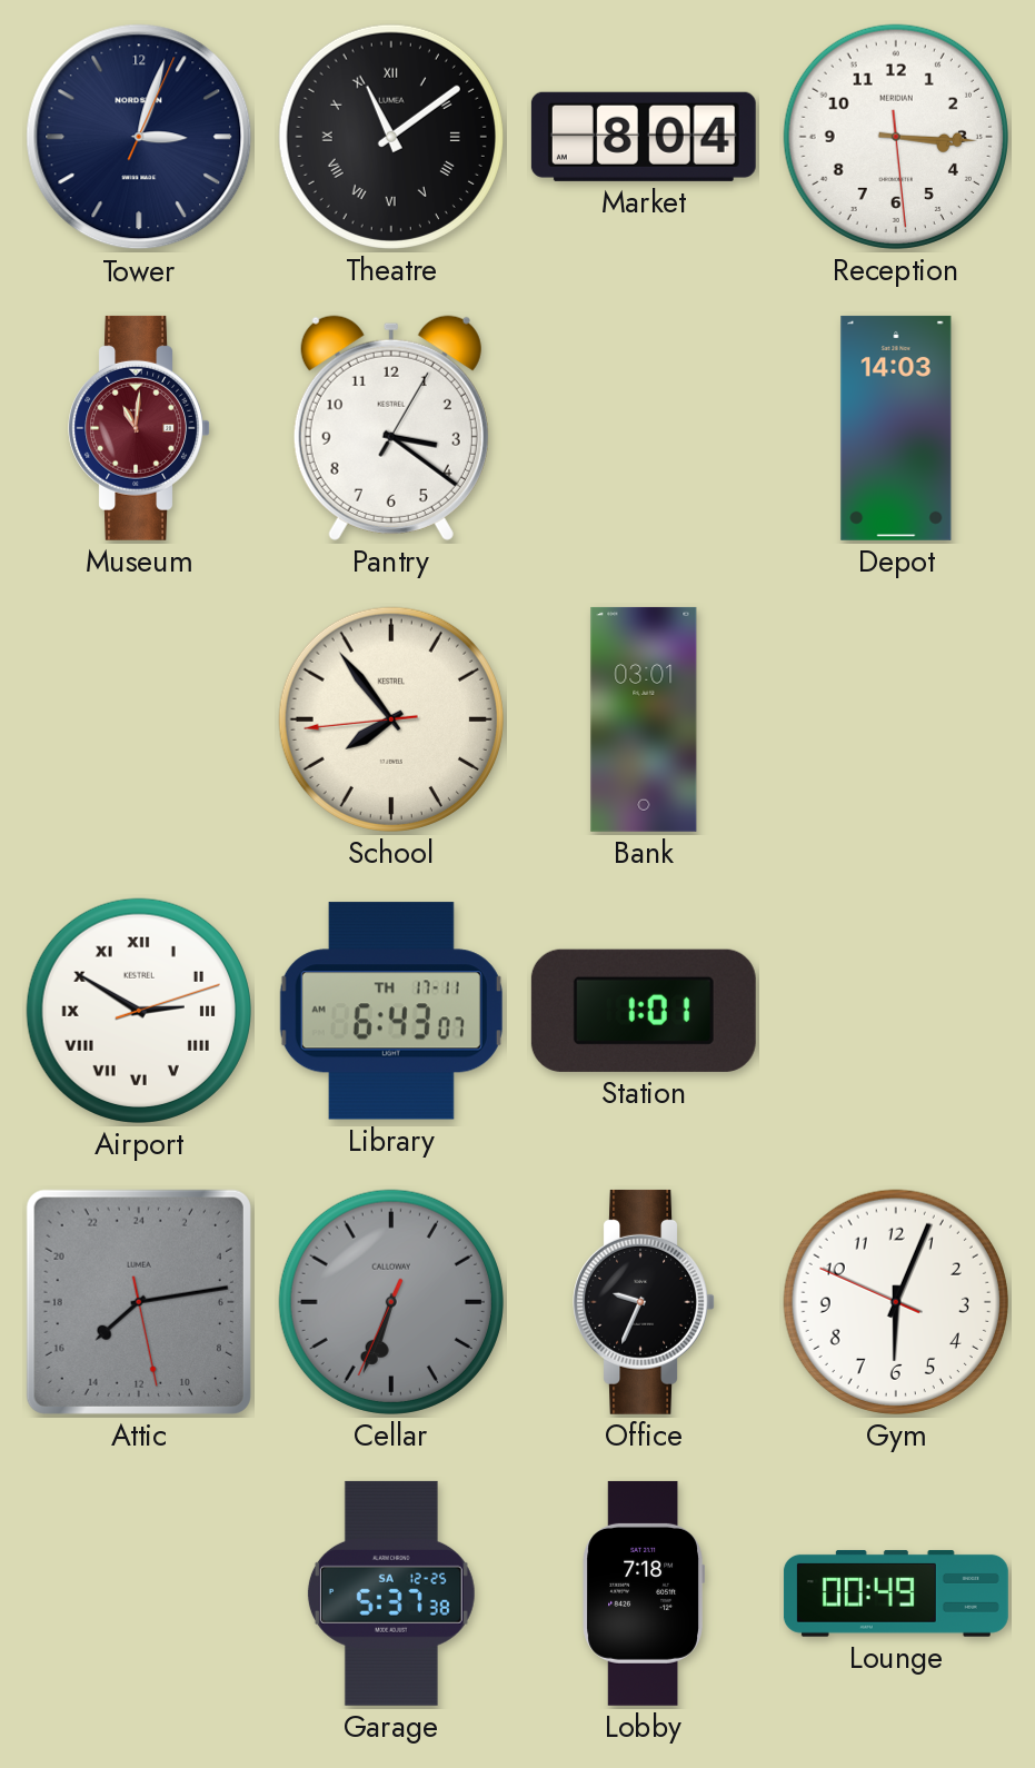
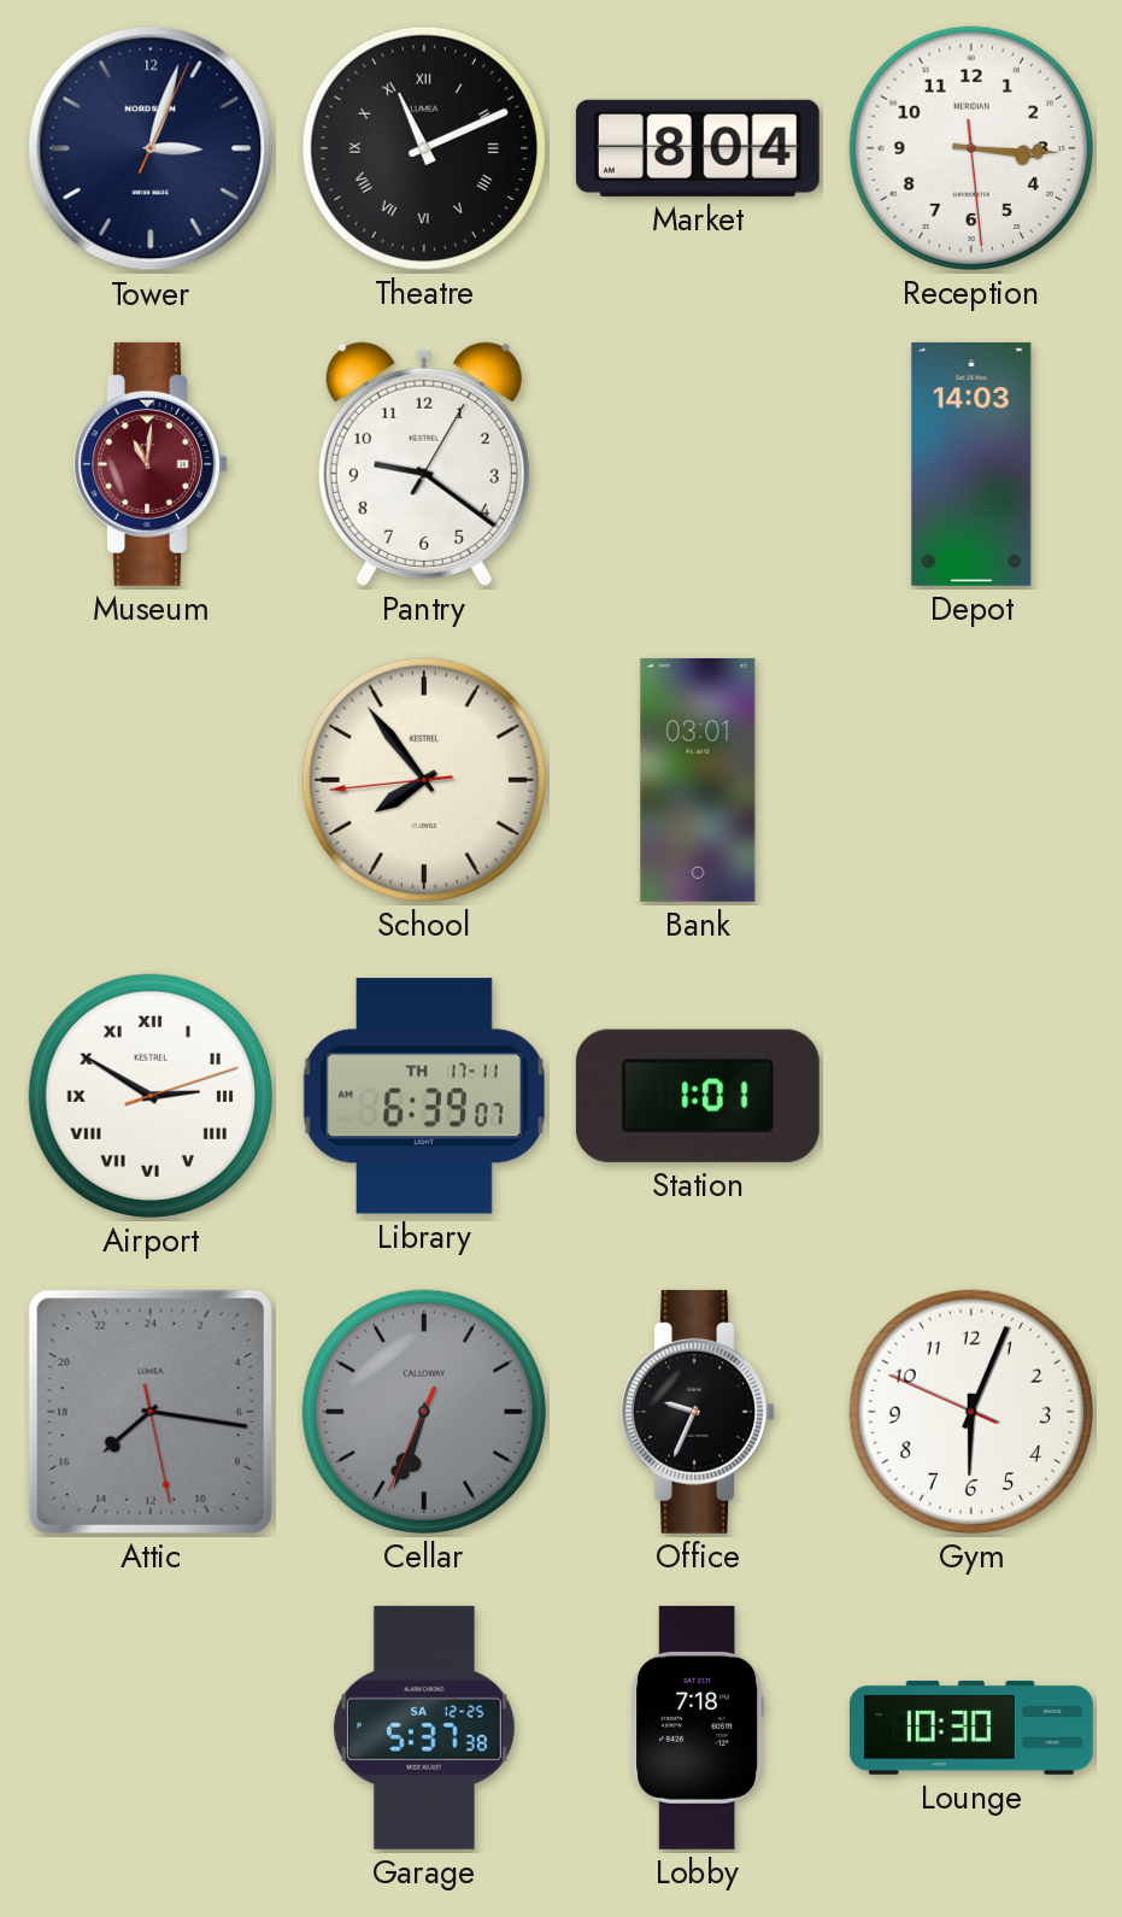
Theatre: 11:09 -> 11:11
Pantry: 3:21 -> 9:21
Library: 6:43 -> 6:39
Attic: 15:13 -> 15:16
Lounge: 00:49 -> 10:30
